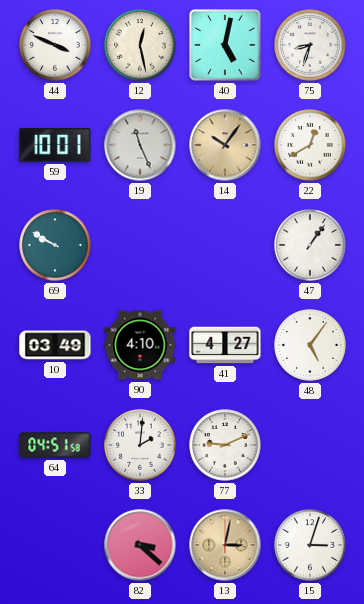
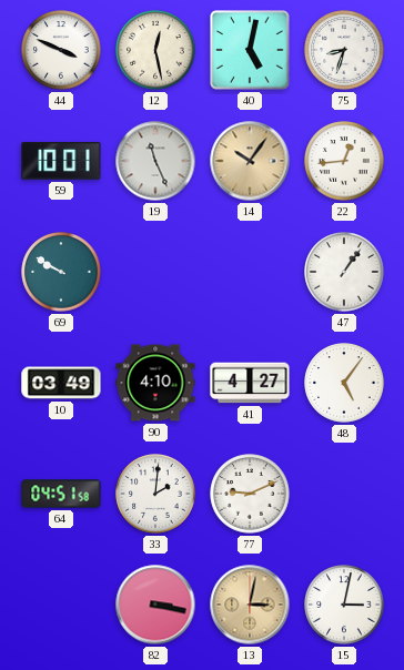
22: 12:40 -> 12:44
82: 3:22 -> 3:17
15: 3:03 -> 3:02
